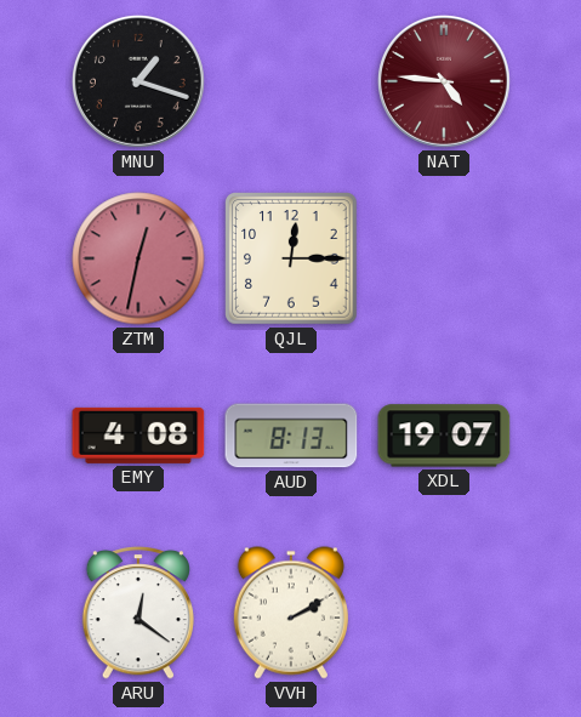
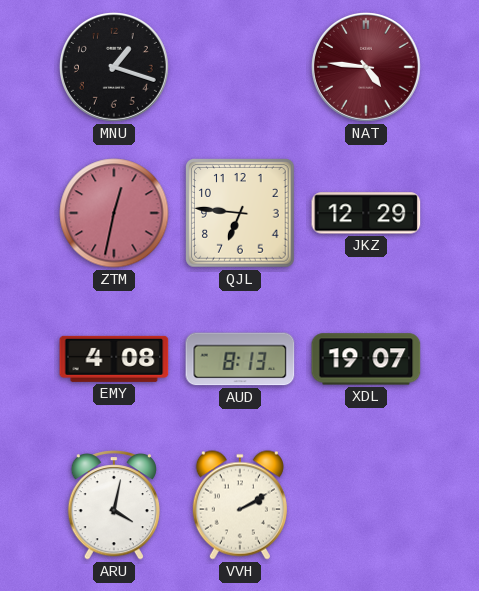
QJL: 12:15 -> 6:46
JKZ: none -> 12:29
ARU: 12:21 -> 4:02
